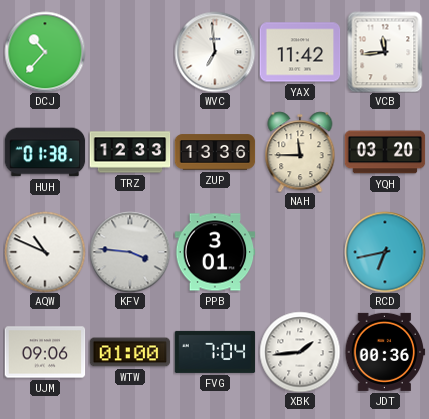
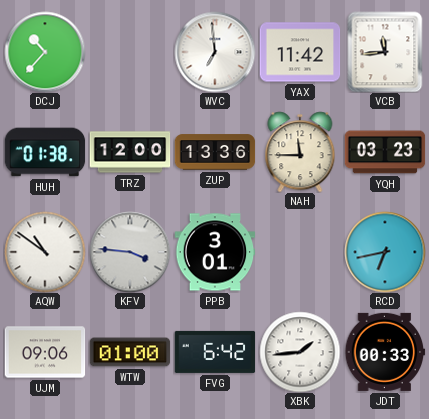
TRZ: 12:33 -> 12:00
YQH: 03:20 -> 03:23
AQW: 10:49 -> 10:51
FVG: 7:04 -> 6:42
JDT: 00:36 -> 00:33
